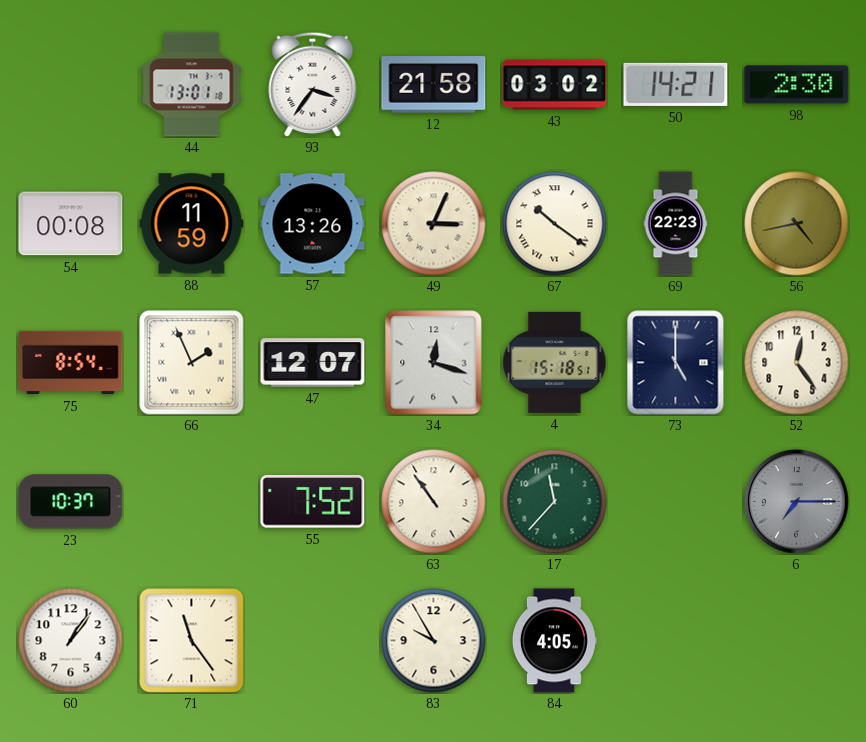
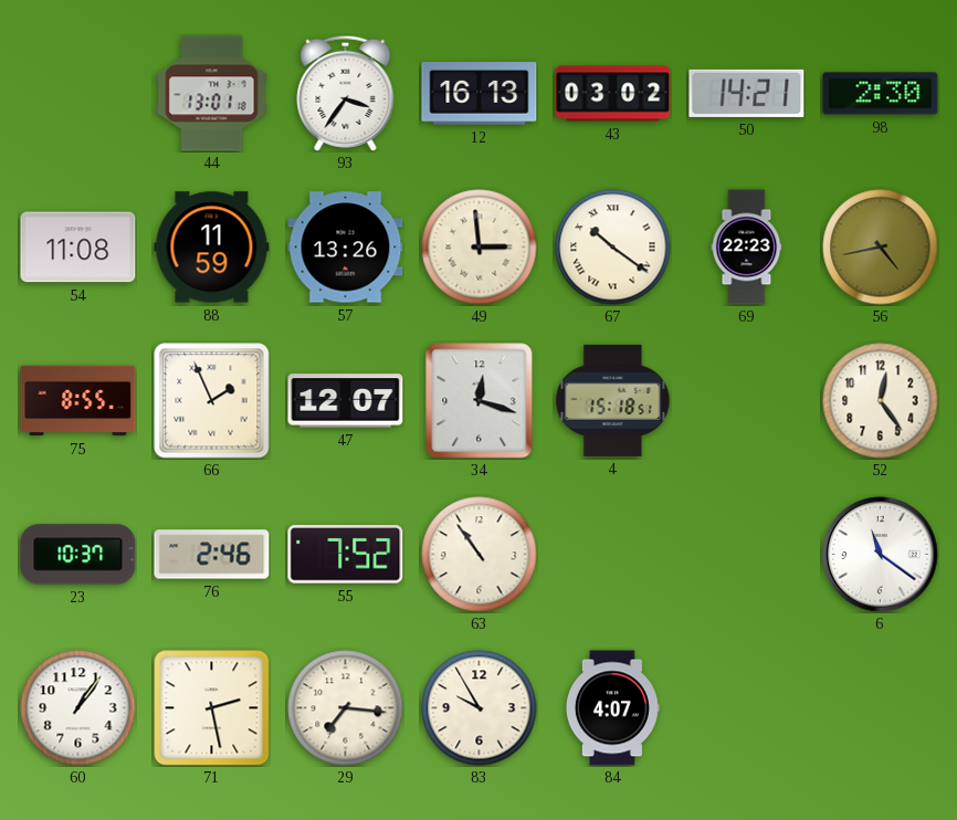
12: 21:58 -> 16:13
54: 00:08 -> 11:08
49: 3:04 -> 2:59
75: 8:54 -> 8:55
73: 5:00 -> none
76: none -> 2:46
17: 11:37 -> none
6: 7:15 -> 11:21
6 dial: grey -> white
71: 11:24 -> 2:28
29: none -> 7:16
84: 4:05 -> 4:07
